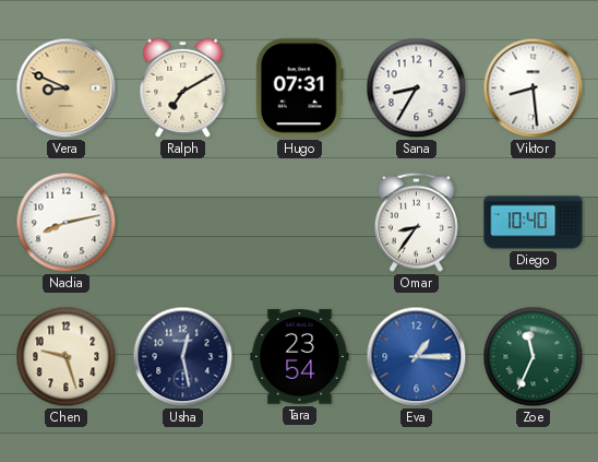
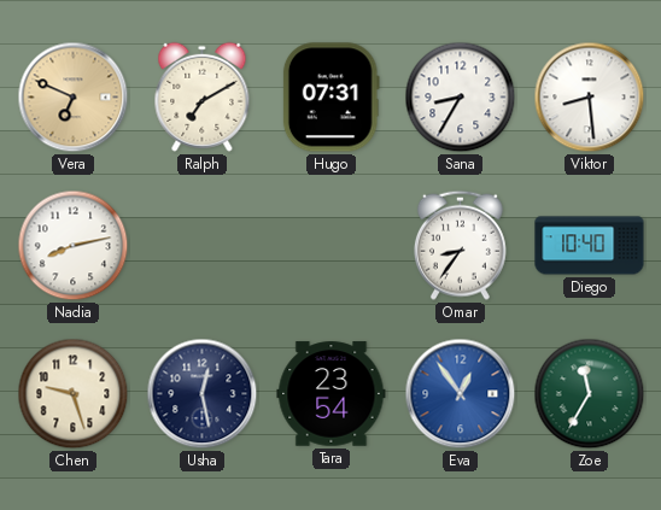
Vera: 8:49 -> 6:49
Eva: 1:15 -> 12:54
Zoe: 11:34 -> 11:35
